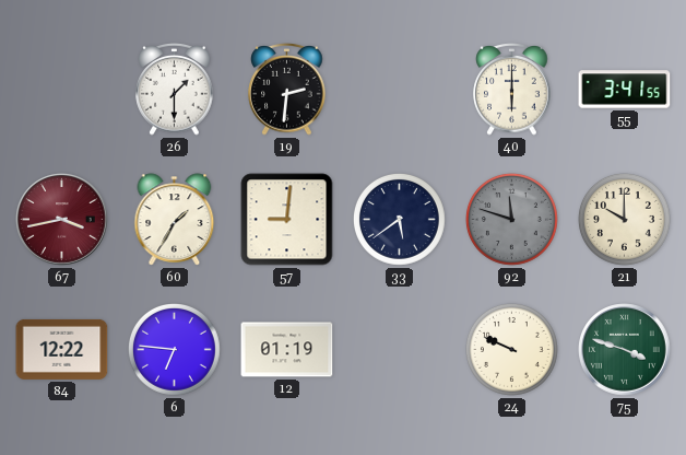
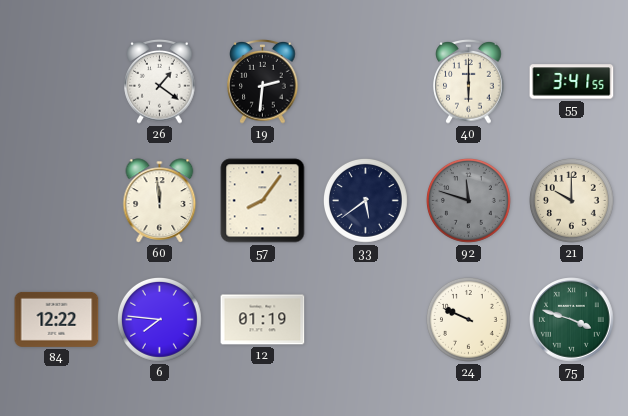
26: 1:30 -> 1:21
67: 3:43 -> none
60: 1:35 -> 11:59
57: 9:01 -> 8:06
6: 6:46 -> 7:46
